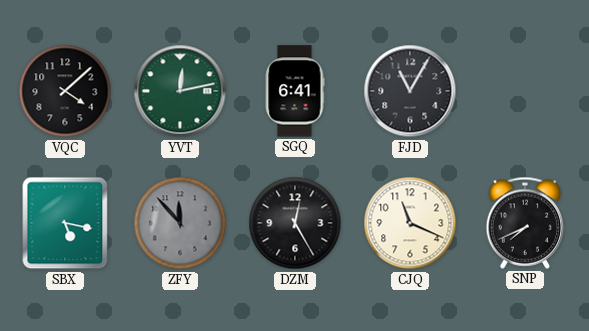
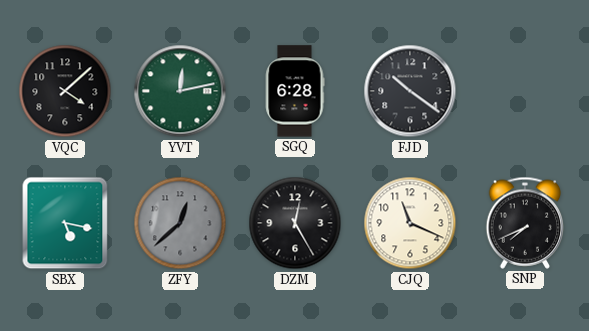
SGQ: 6:41 -> 6:28
FJD: 11:05 -> 10:21
ZFY: 11:53 -> 12:38
